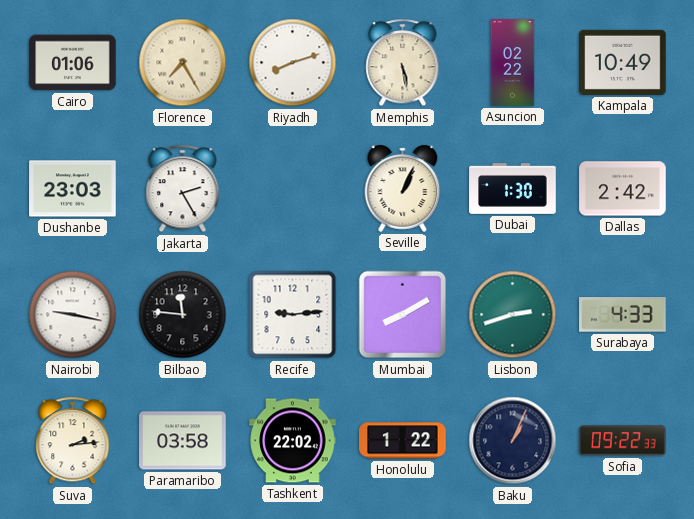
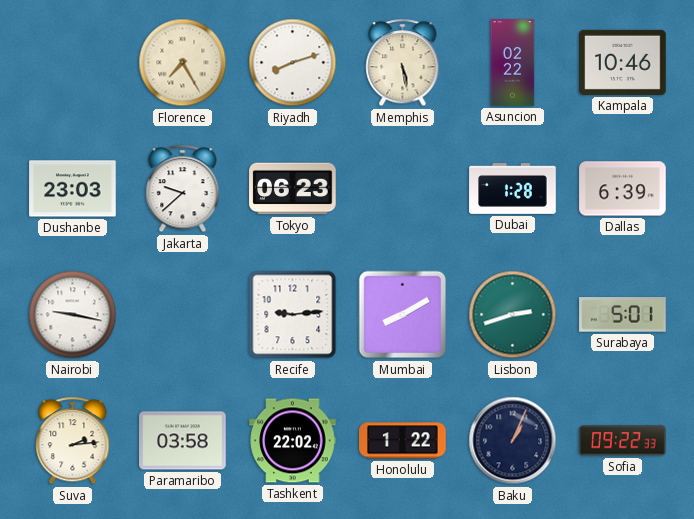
Cairo: 01:06 -> none
Kampala: 10:49 -> 10:46
Jakarta: 2:25 -> 9:38
Tokyo: none -> 06:23
Seville: 1:04 -> none
Dubai: 1:30 -> 1:28
Dallas: 2:42 -> 6:39
Bilbao: 11:46 -> none
Surabaya: 4:33 -> 5:01
